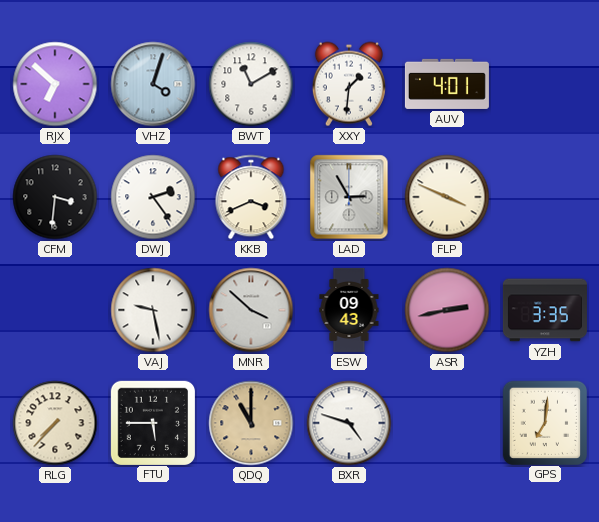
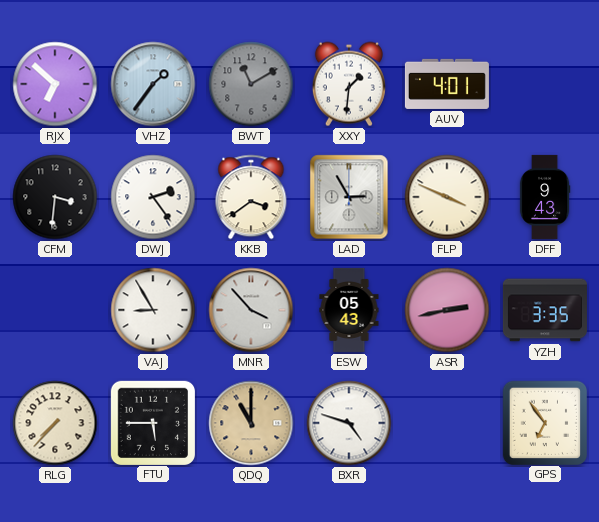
VHZ: 4:03 -> 1:36
BWT dial: white -> grey
KKB: 3:41 -> 3:39
DFF: none -> 9:43
VAJ: 9:28 -> 8:55
MNR: 3:52 -> 3:53
ESW: 09:43 -> 05:43
GPS: 7:01 -> 6:54
